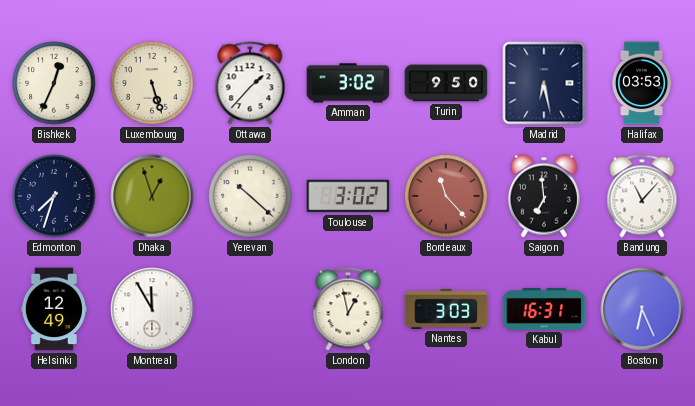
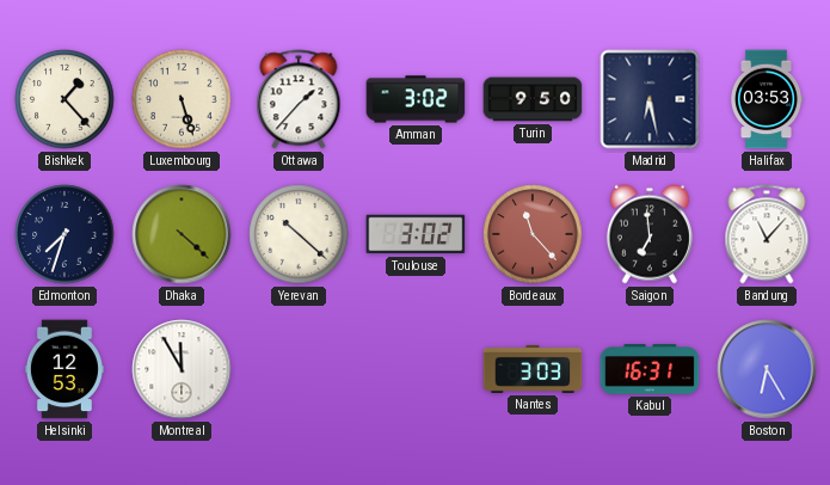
Bishkek: 12:34 -> 1:23
Dhaka: 12:57 -> 4:22
Helsinki: 12:49 -> 12:53
London: 12:58 -> none
Boston: 6:26 -> 6:25
